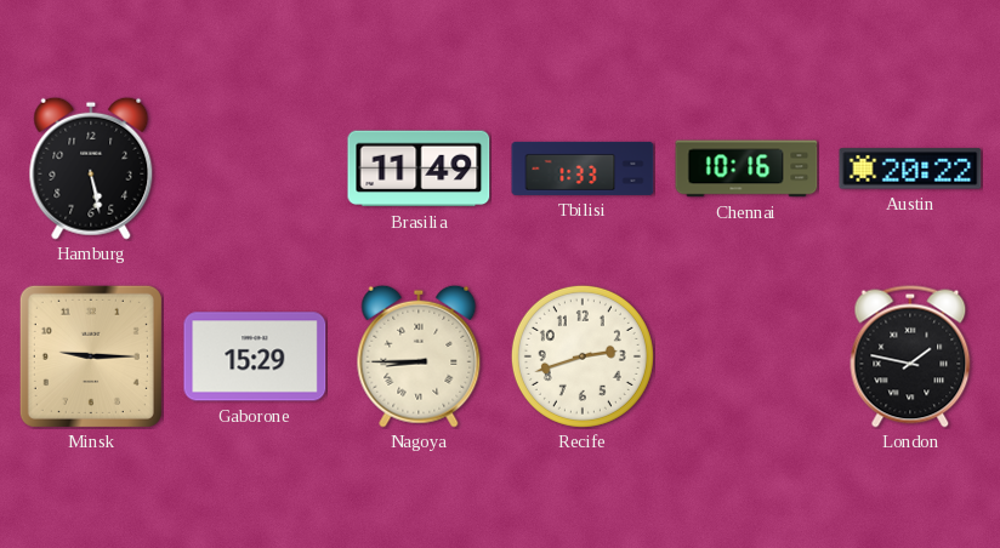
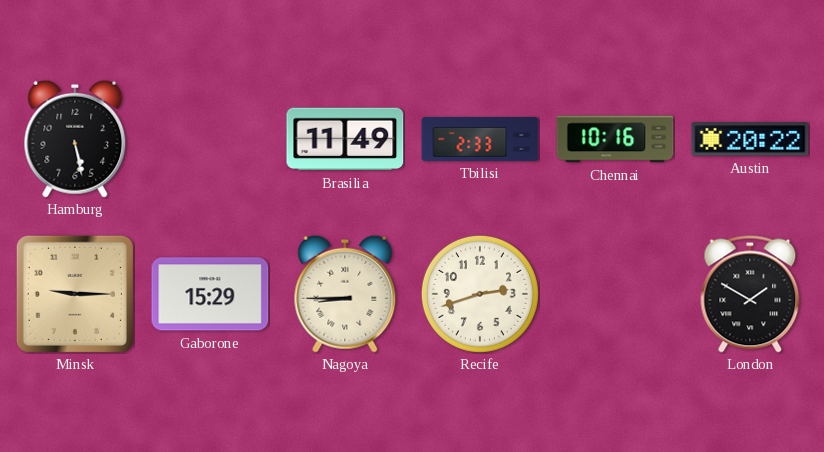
Tbilisi: 1:33 -> 2:33
London: 1:47 -> 1:50
